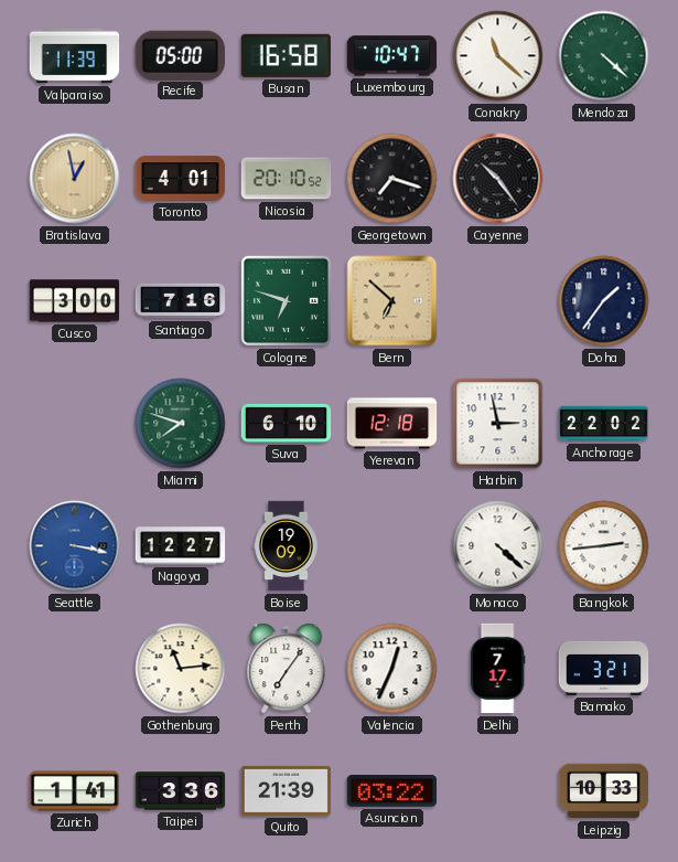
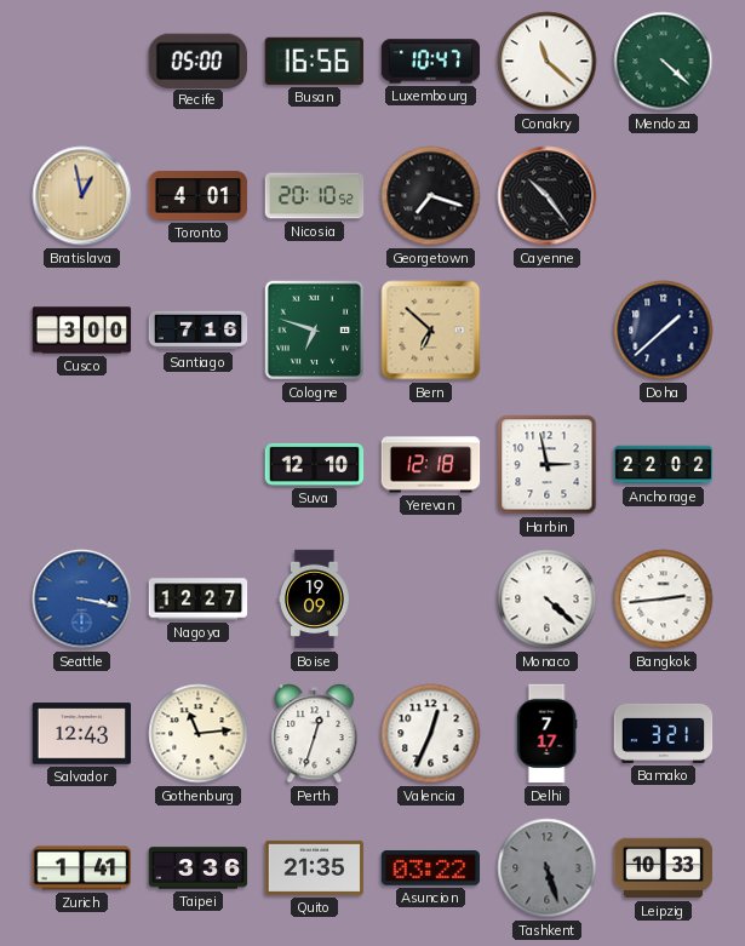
Valparaiso: 11:39 -> none
Busan: 16:58 -> 16:56
Doha: 1:36 -> 1:38
Miami: 7:48 -> none
Suva: 6:10 -> 12:10
Salvador: none -> 12:43
Perth: 7:06 -> 12:33
Quito: 21:39 -> 21:35
Tashkent: none -> 5:27
